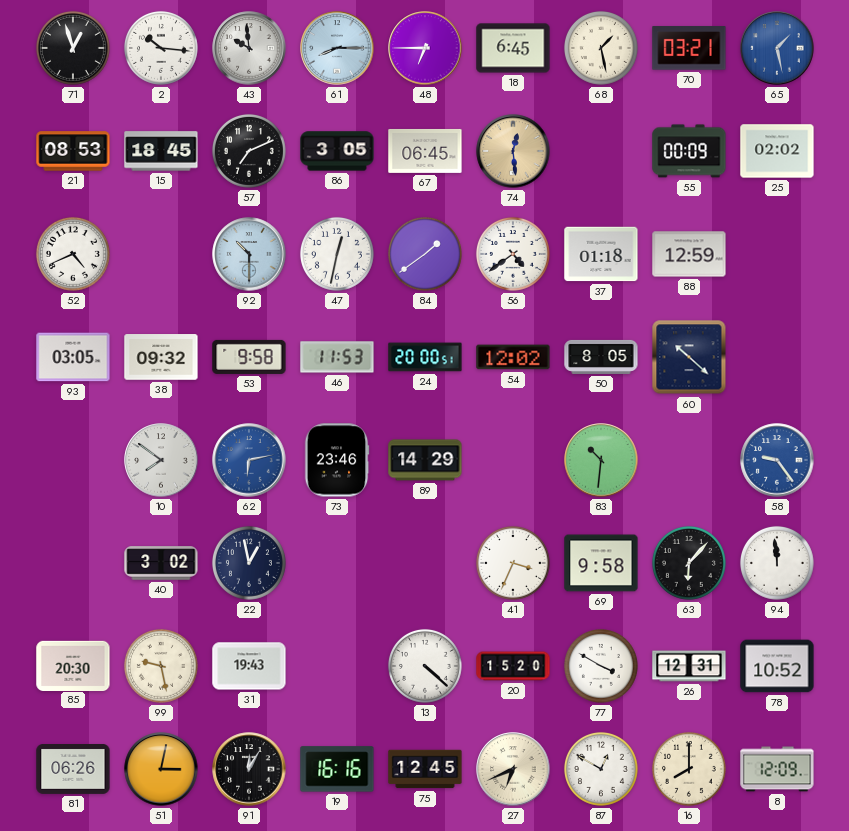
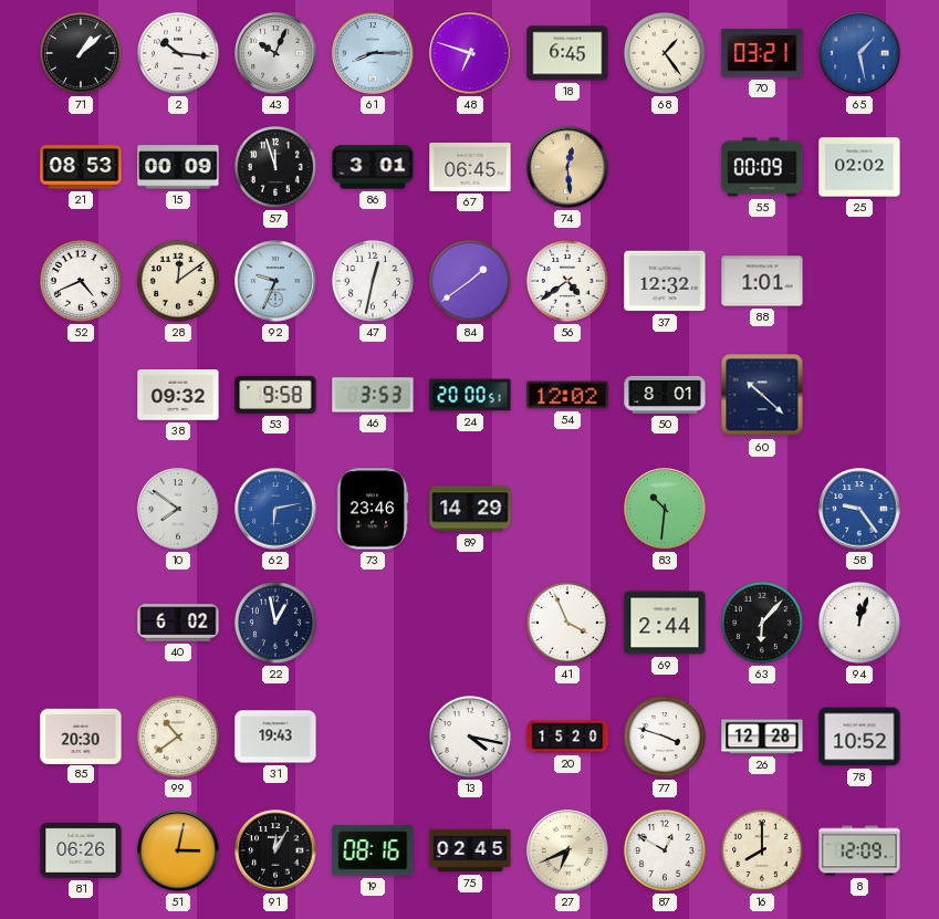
71: 12:57 -> 1:08
43: 9:59 -> 10:04
48: 6:45 -> 6:48
68: 1:28 -> 1:24
15: 18:45 -> 00:09
57: 7:11 -> 11:57
86: 3:05 -> 3:01
28: none -> 12:09
92: 10:30 -> 9:34
37: 01:18 -> 12:32
88: 12:59 -> 1:01
93: 03:05 -> none
46: 11:53 -> 3:53
50: 8:05 -> 8:01
40: 3:02 -> 6:02
41: 3:34 -> 3:56
69: 9:58 -> 2:44
94: 11:59 -> 12:03
99: 9:28 -> 10:39
13: 4:22 -> 4:17
77: 3:50 -> 3:48
26: 12:31 -> 12:28
19: 16:16 -> 08:16
75: 12:45 -> 02:45
